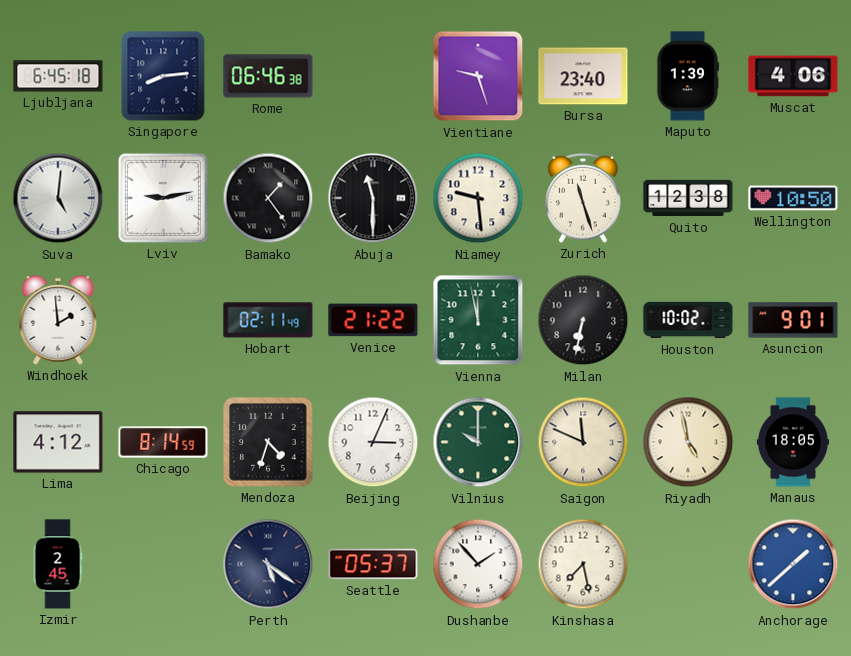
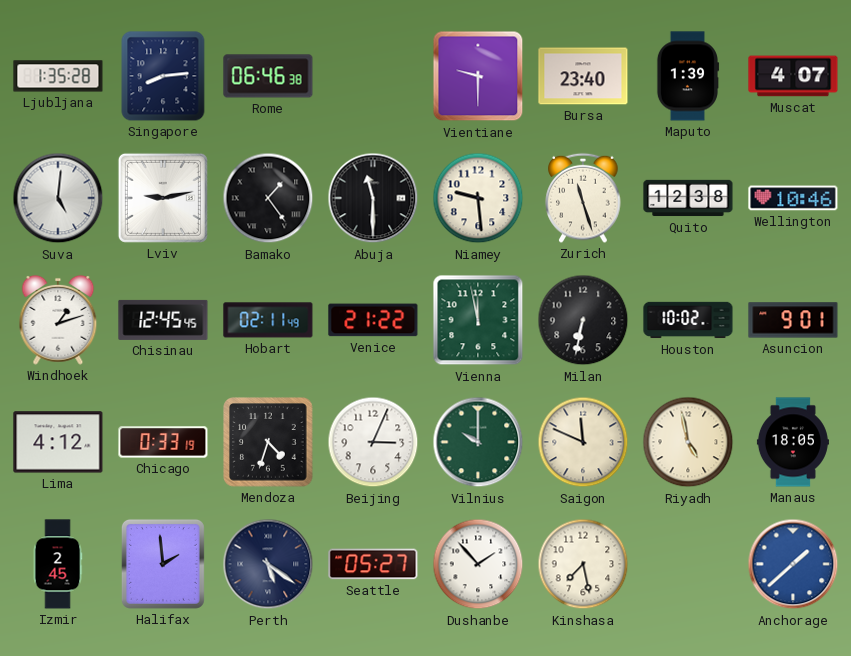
Ljubljana: 6:45 -> 1:35
Vientiane: 9:27 -> 9:30
Muscat: 4:06 -> 4:07
Wellington: 10:50 -> 10:46
Windhoek: 1:59 -> 1:12
Chisinau: none -> 12:45
Chicago: 8:14 -> 0:33
Halifax: none -> 1:59
Seattle: 05:37 -> 05:27
